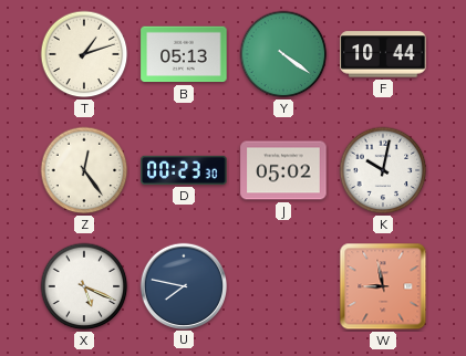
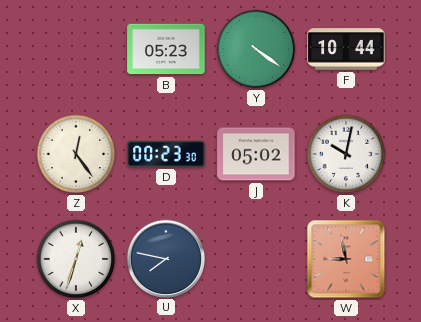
T: 1:12 -> none
B: 05:13 -> 05:23
X: 5:19 -> 12:33
